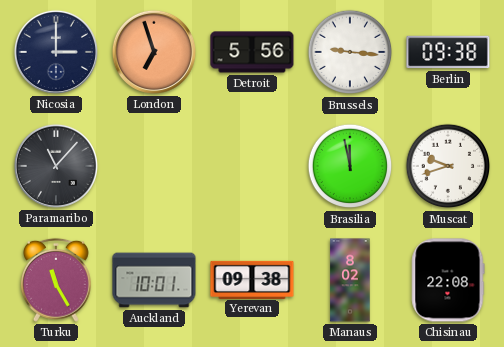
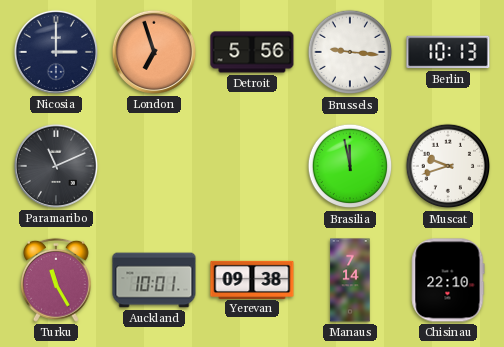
Berlin: 09:38 -> 10:13
Paramaribo: 11:07 -> 11:11
Manaus: 8:02 -> 7:14
Chisinau: 22:08 -> 22:10
